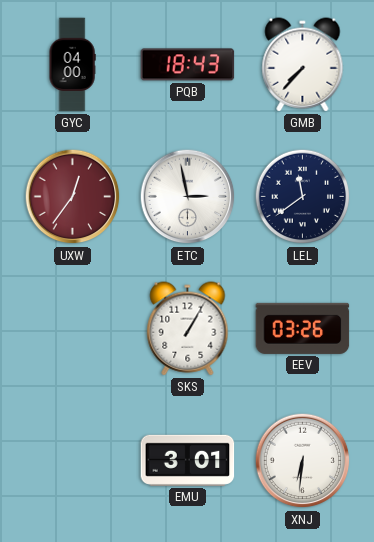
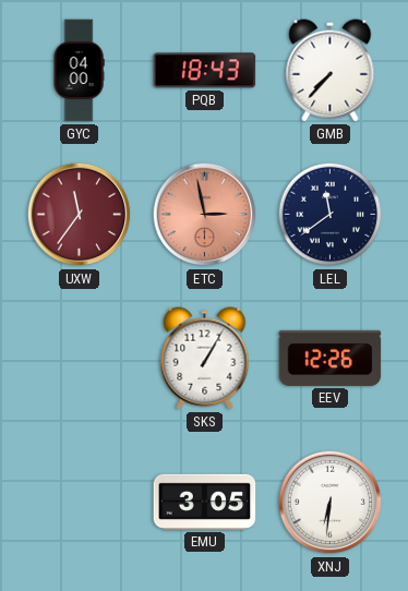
UXW: 12:36 -> 11:36
ETC dial: white -> salmon
EEV: 03:26 -> 12:26
EMU: 3:01 -> 3:05
